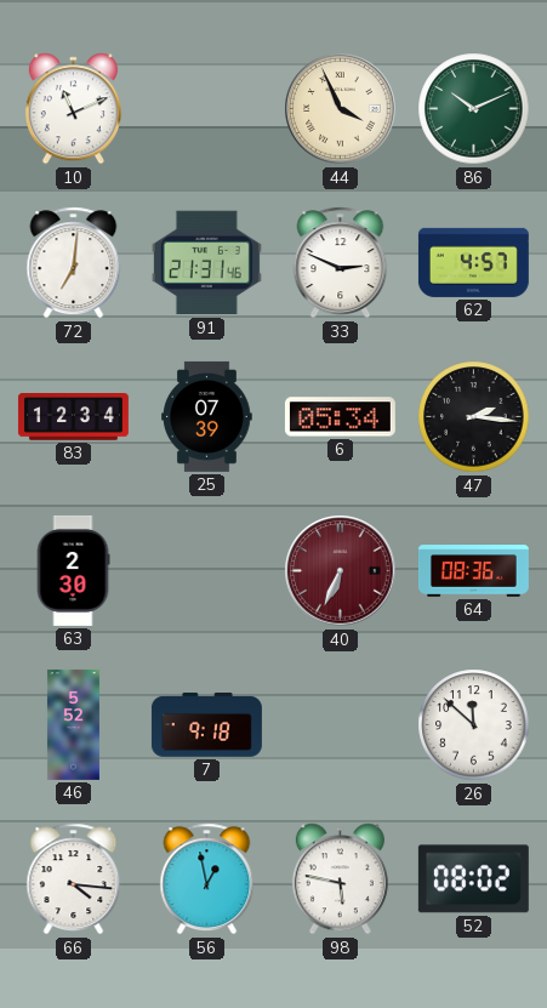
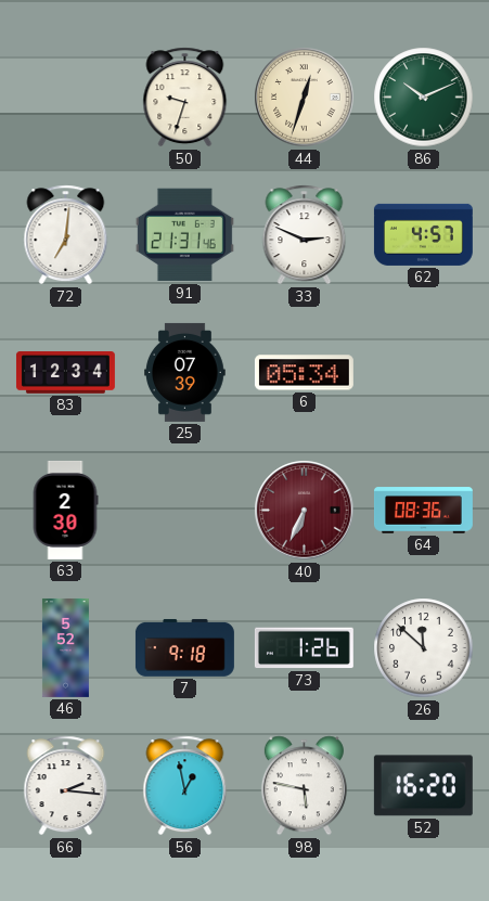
10: 11:11 -> none
50: none -> 9:33
44: 3:56 -> 12:33
47: 2:16 -> none
73: none -> 1:26
66: 4:16 -> 2:16
52: 08:02 -> 16:20
